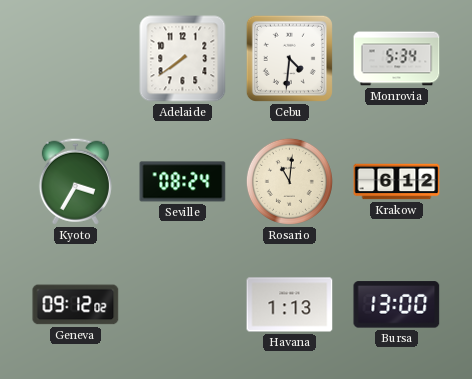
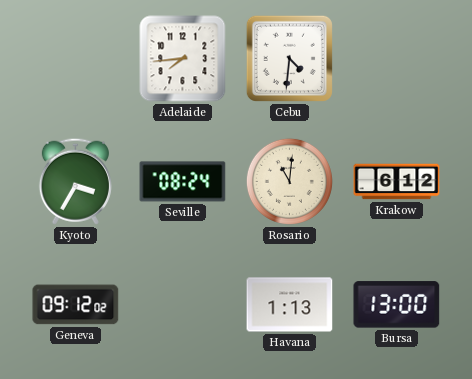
Adelaide: 7:39 -> 7:44
Monrovia: 5:34 -> none
